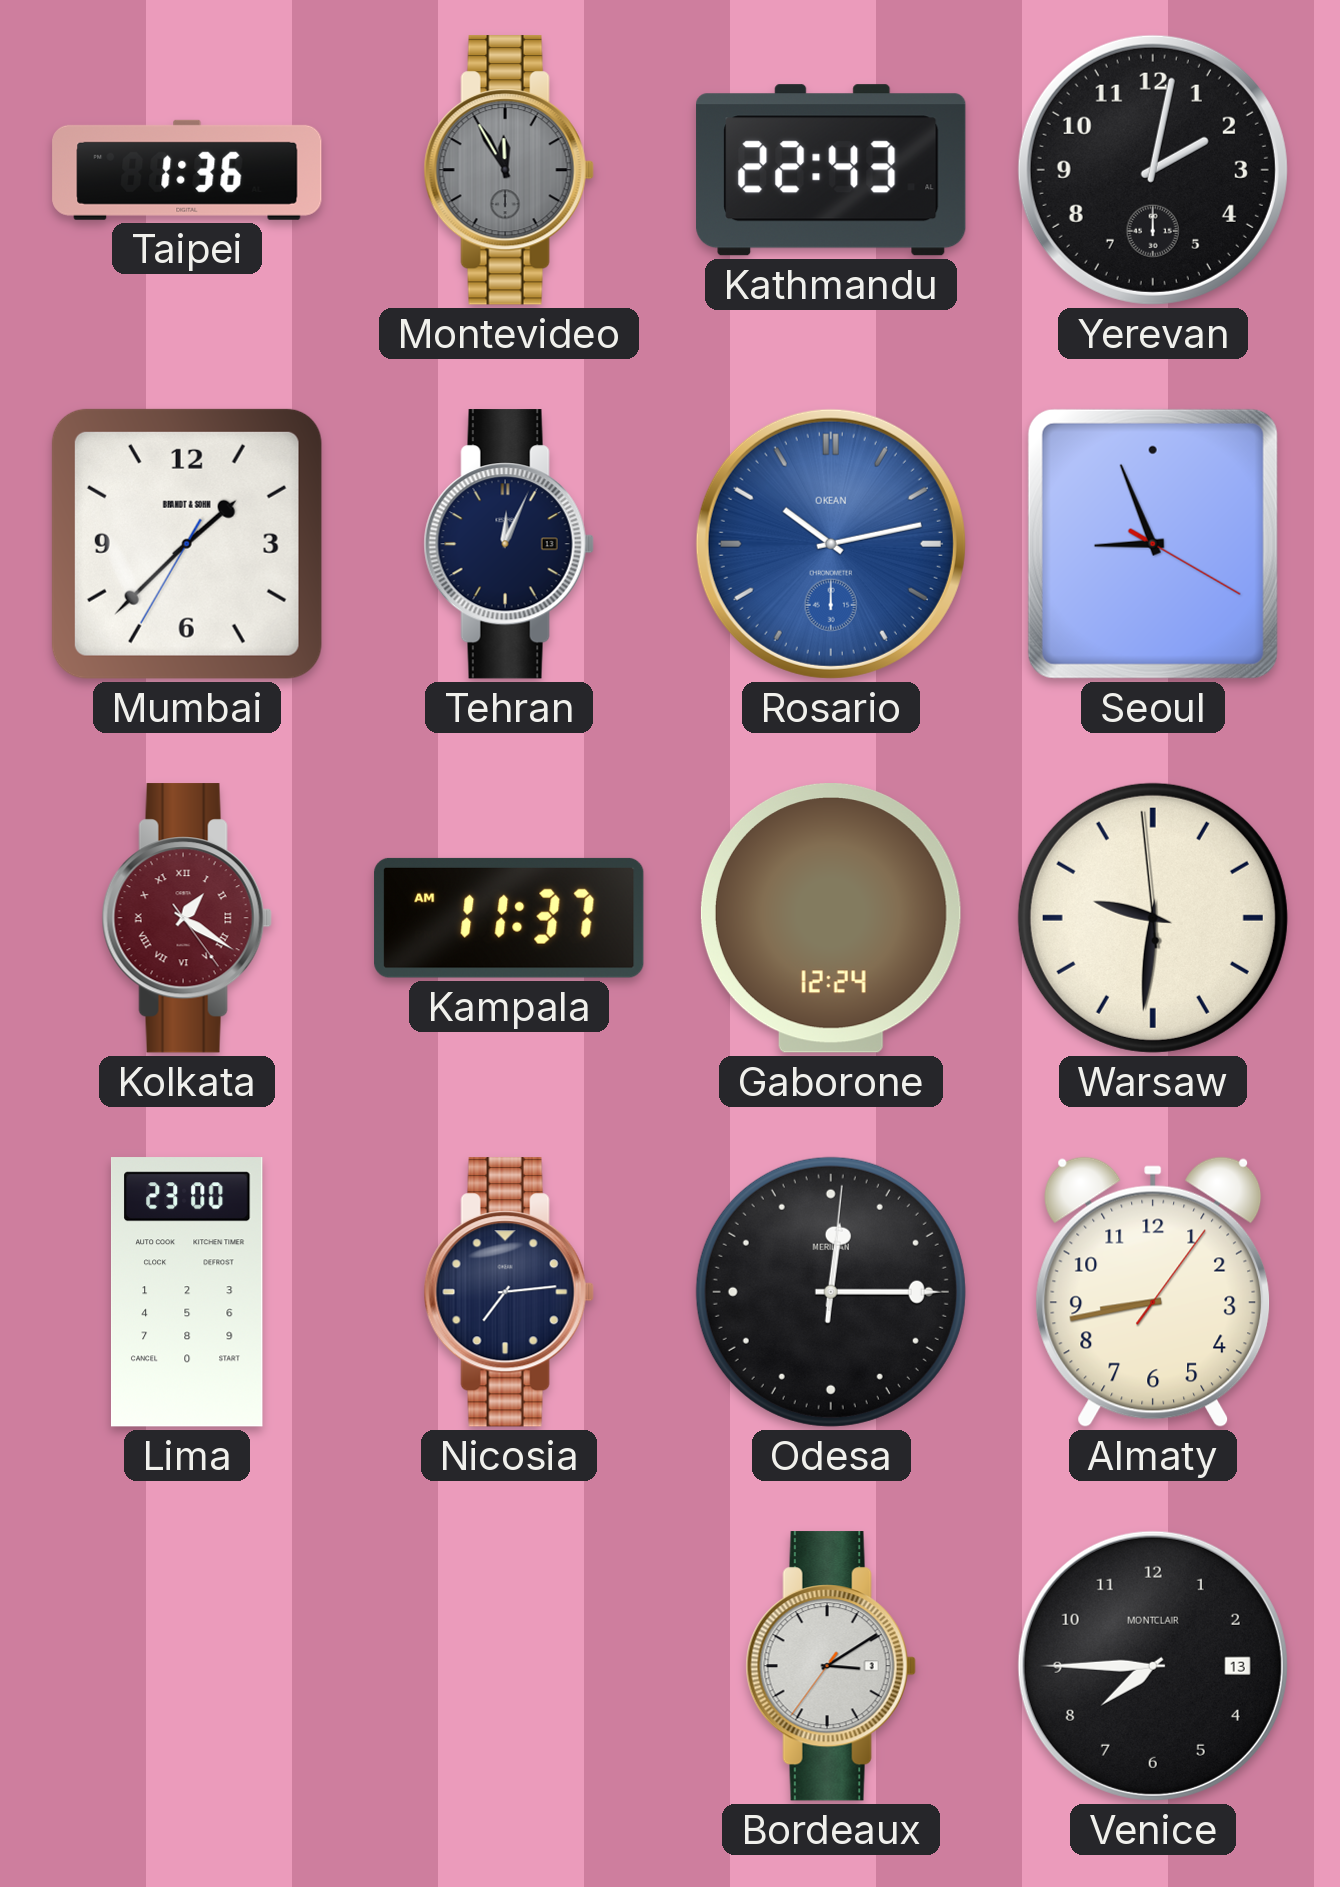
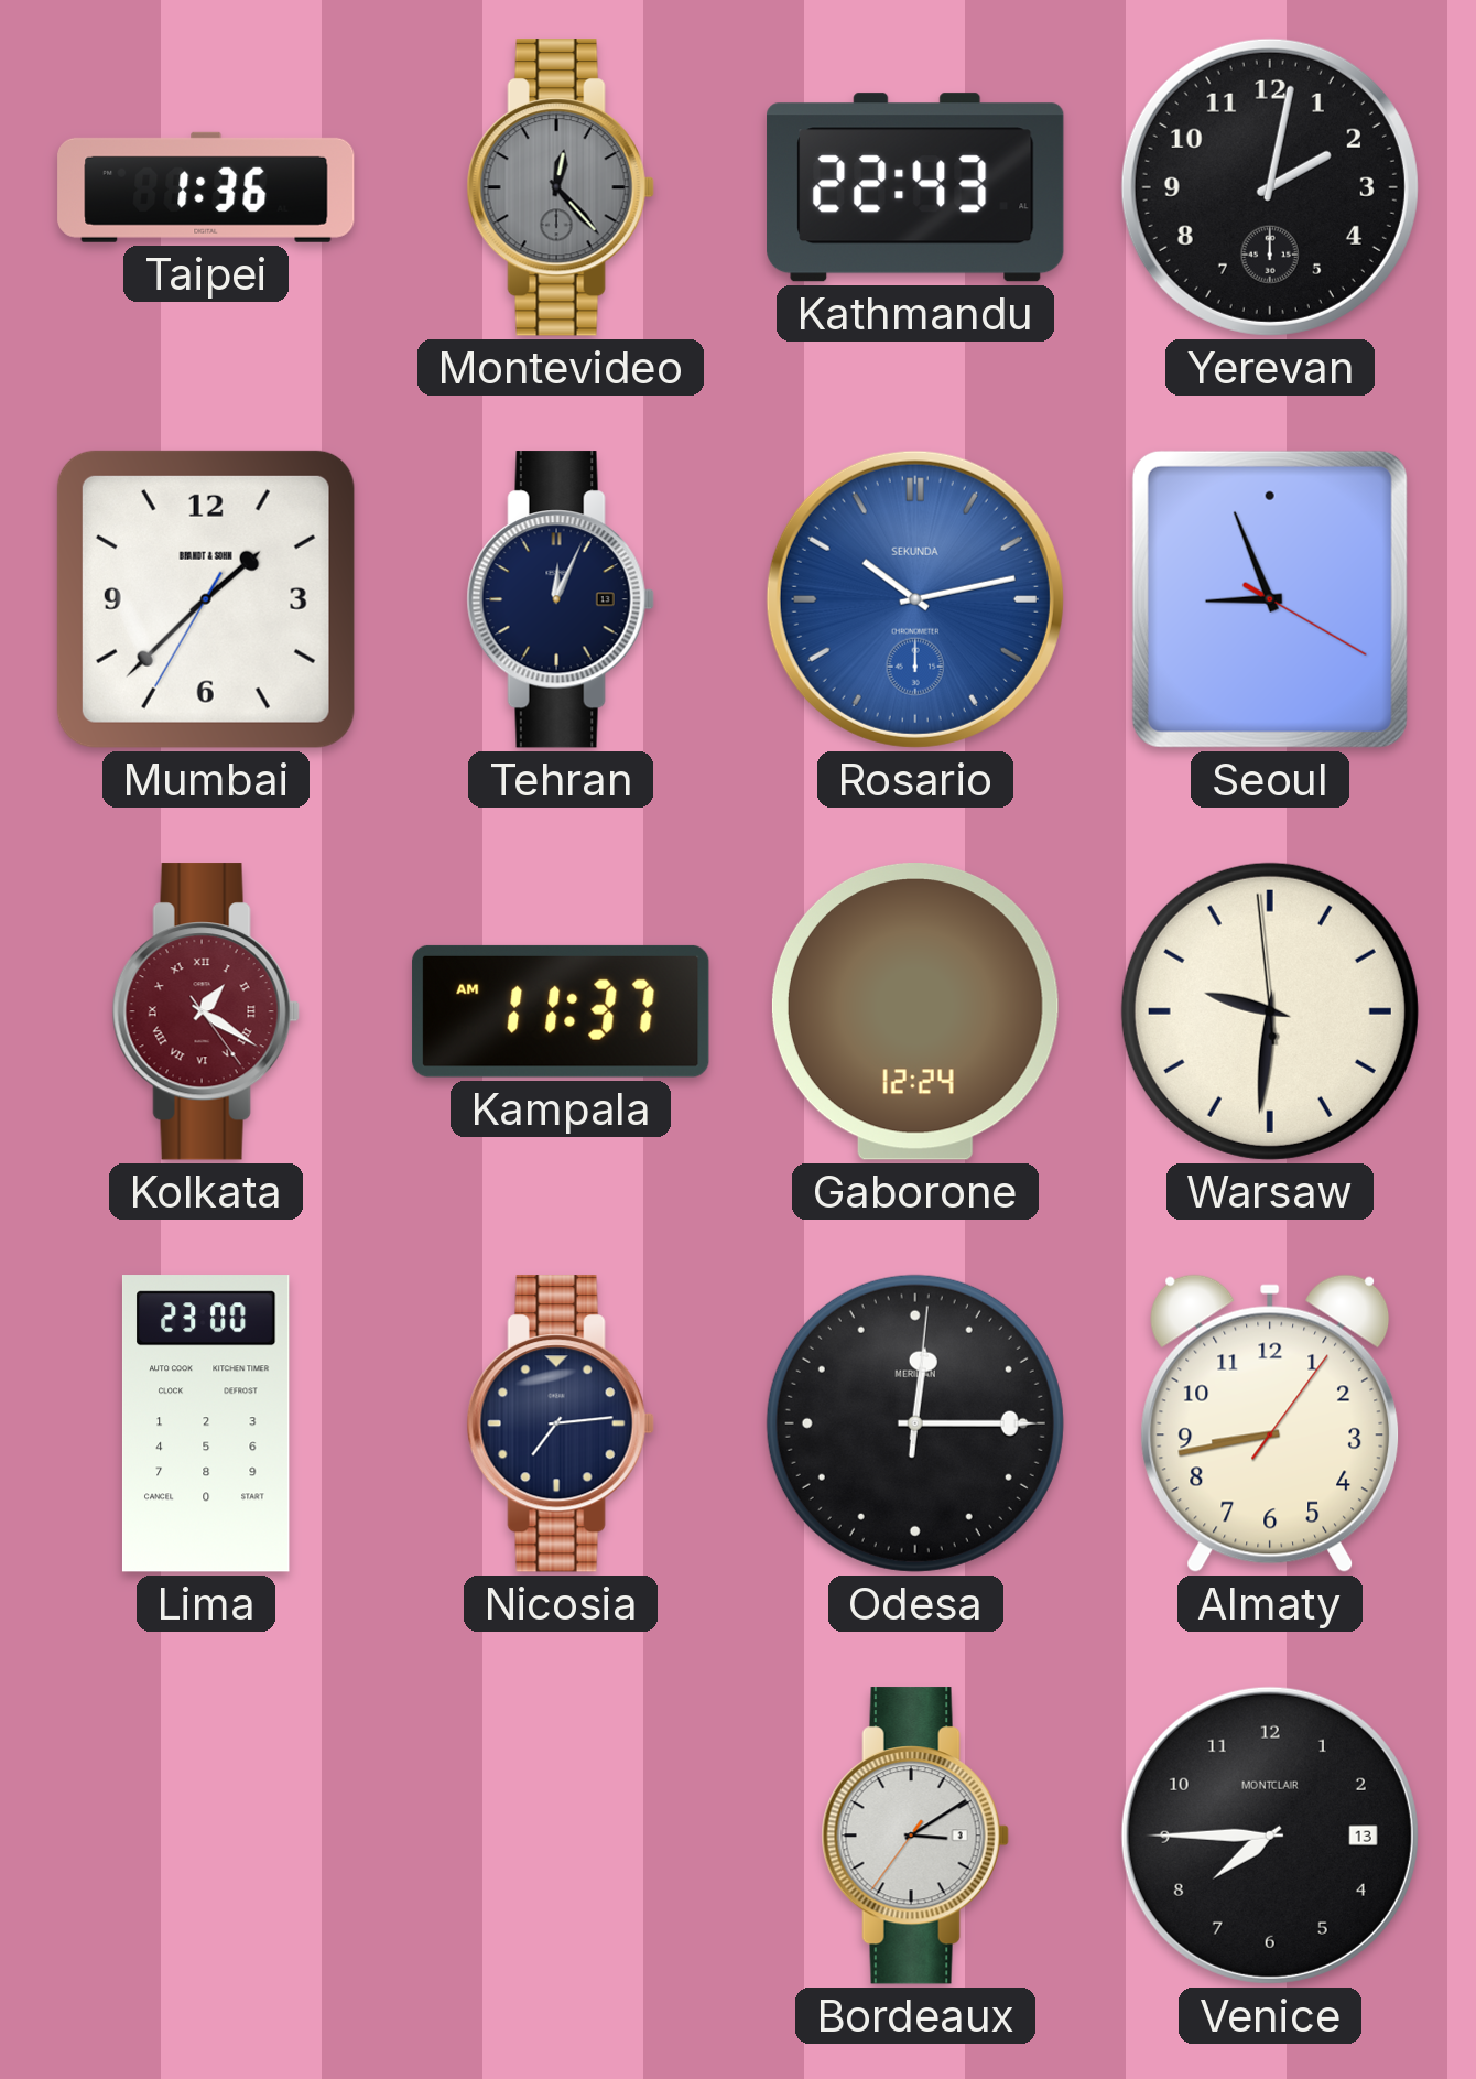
Montevideo: 11:55 -> 12:23
Rosario brand: OKEAN -> SEKUNDA
